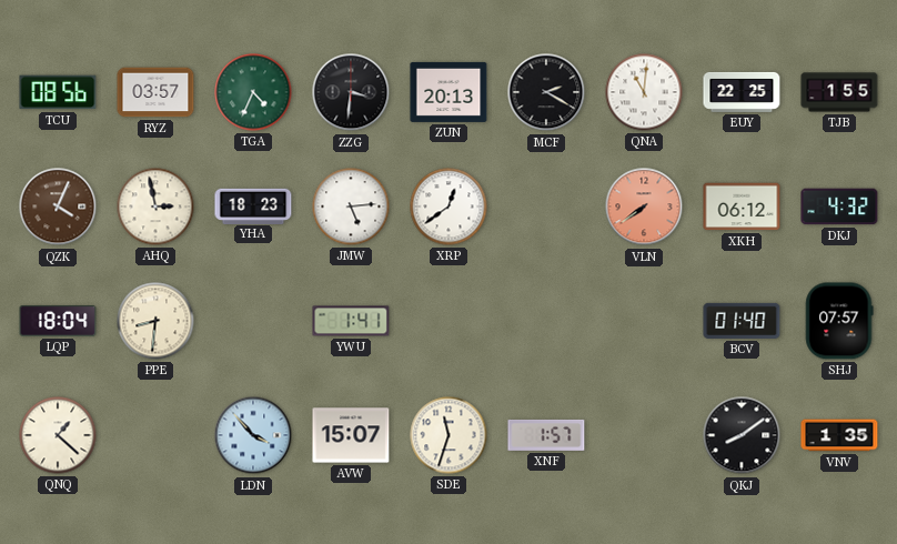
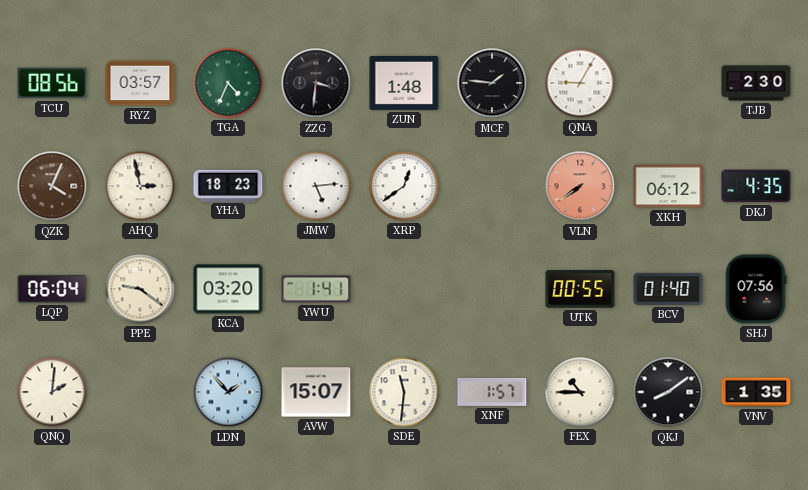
ZUN: 20:13 -> 1:48
MCF: 2:20 -> 1:46
QNA: 11:01 -> 9:05
EUY: 22:25 -> none
TJB: 1:55 -> 2:30
DKJ: 4:32 -> 4:35
LQP: 18:04 -> 06:04
PPE: 8:31 -> 9:21
KCA: none -> 03:20
UTK: none -> 00:55
SHJ: 07:57 -> 07:56
QNQ: 1:22 -> 2:01
LDN: 3:53 -> 1:53
SDE: 11:33 -> 11:31
FEX: none -> 10:45
